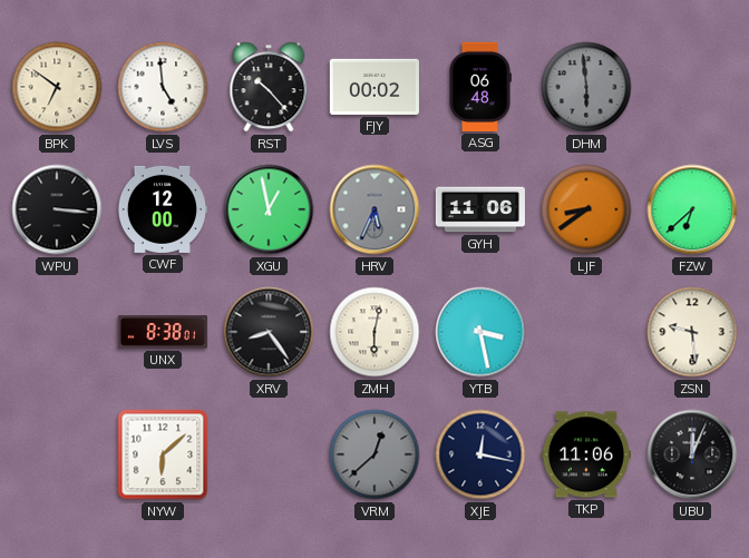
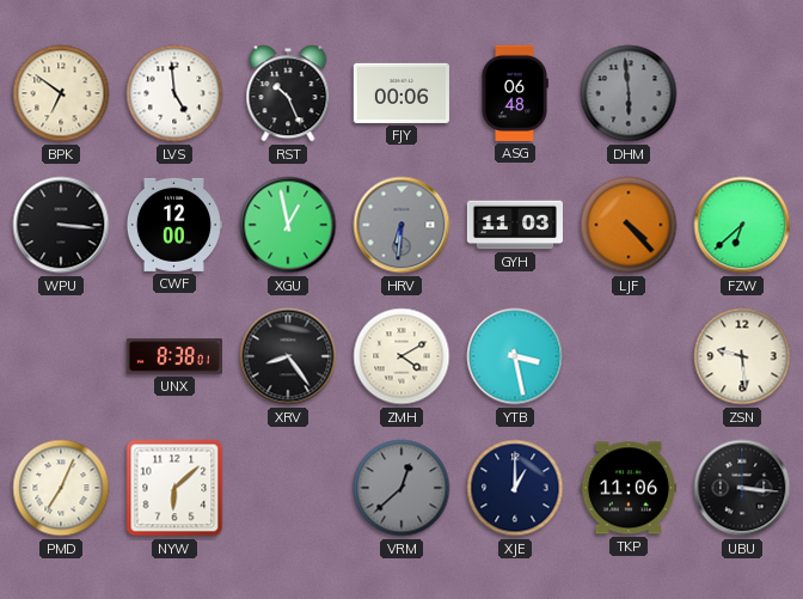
RST: 10:23 -> 10:26
FJY: 00:02 -> 00:06
HRV: 5:34 -> 6:31
GYH: 11:06 -> 11:03
LJF: 8:39 -> 4:23
ZMH: 6:02 -> 4:10
PMD: none -> 7:04
XJE: 12:17 -> 1:00
UBU: 12:04 -> 3:16
